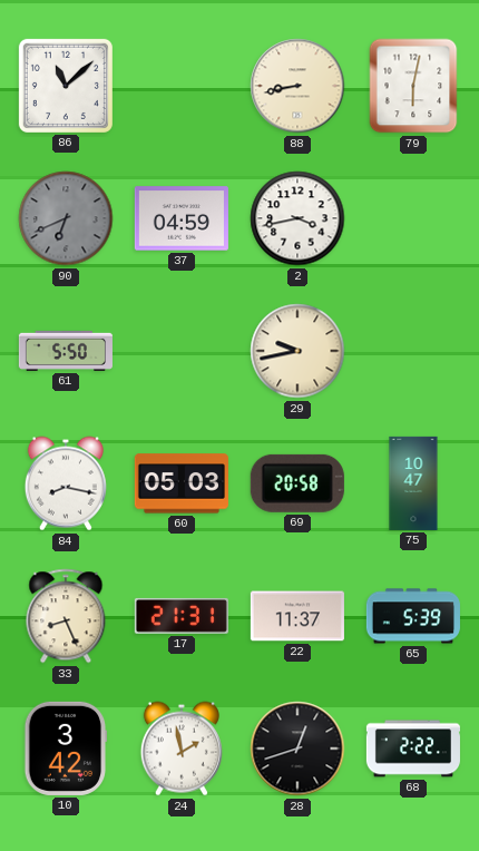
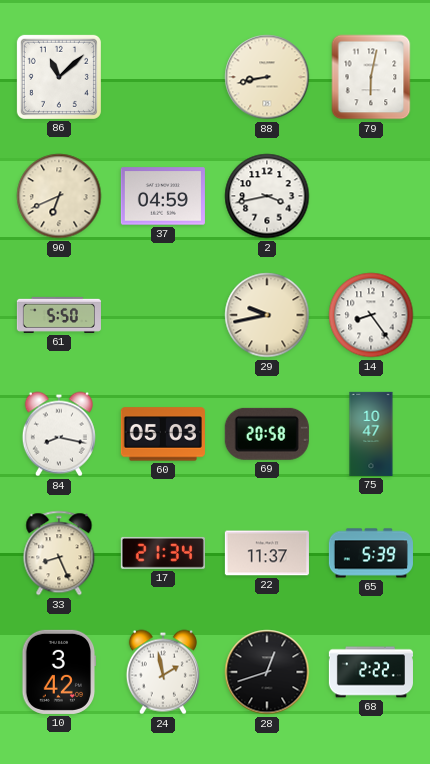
90 dial: grey -> cream
14: none -> 8:24
17: 21:31 -> 21:34
